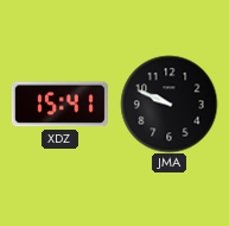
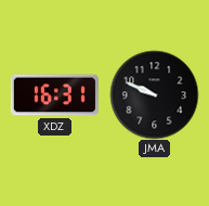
XDZ: 15:41 -> 16:31
